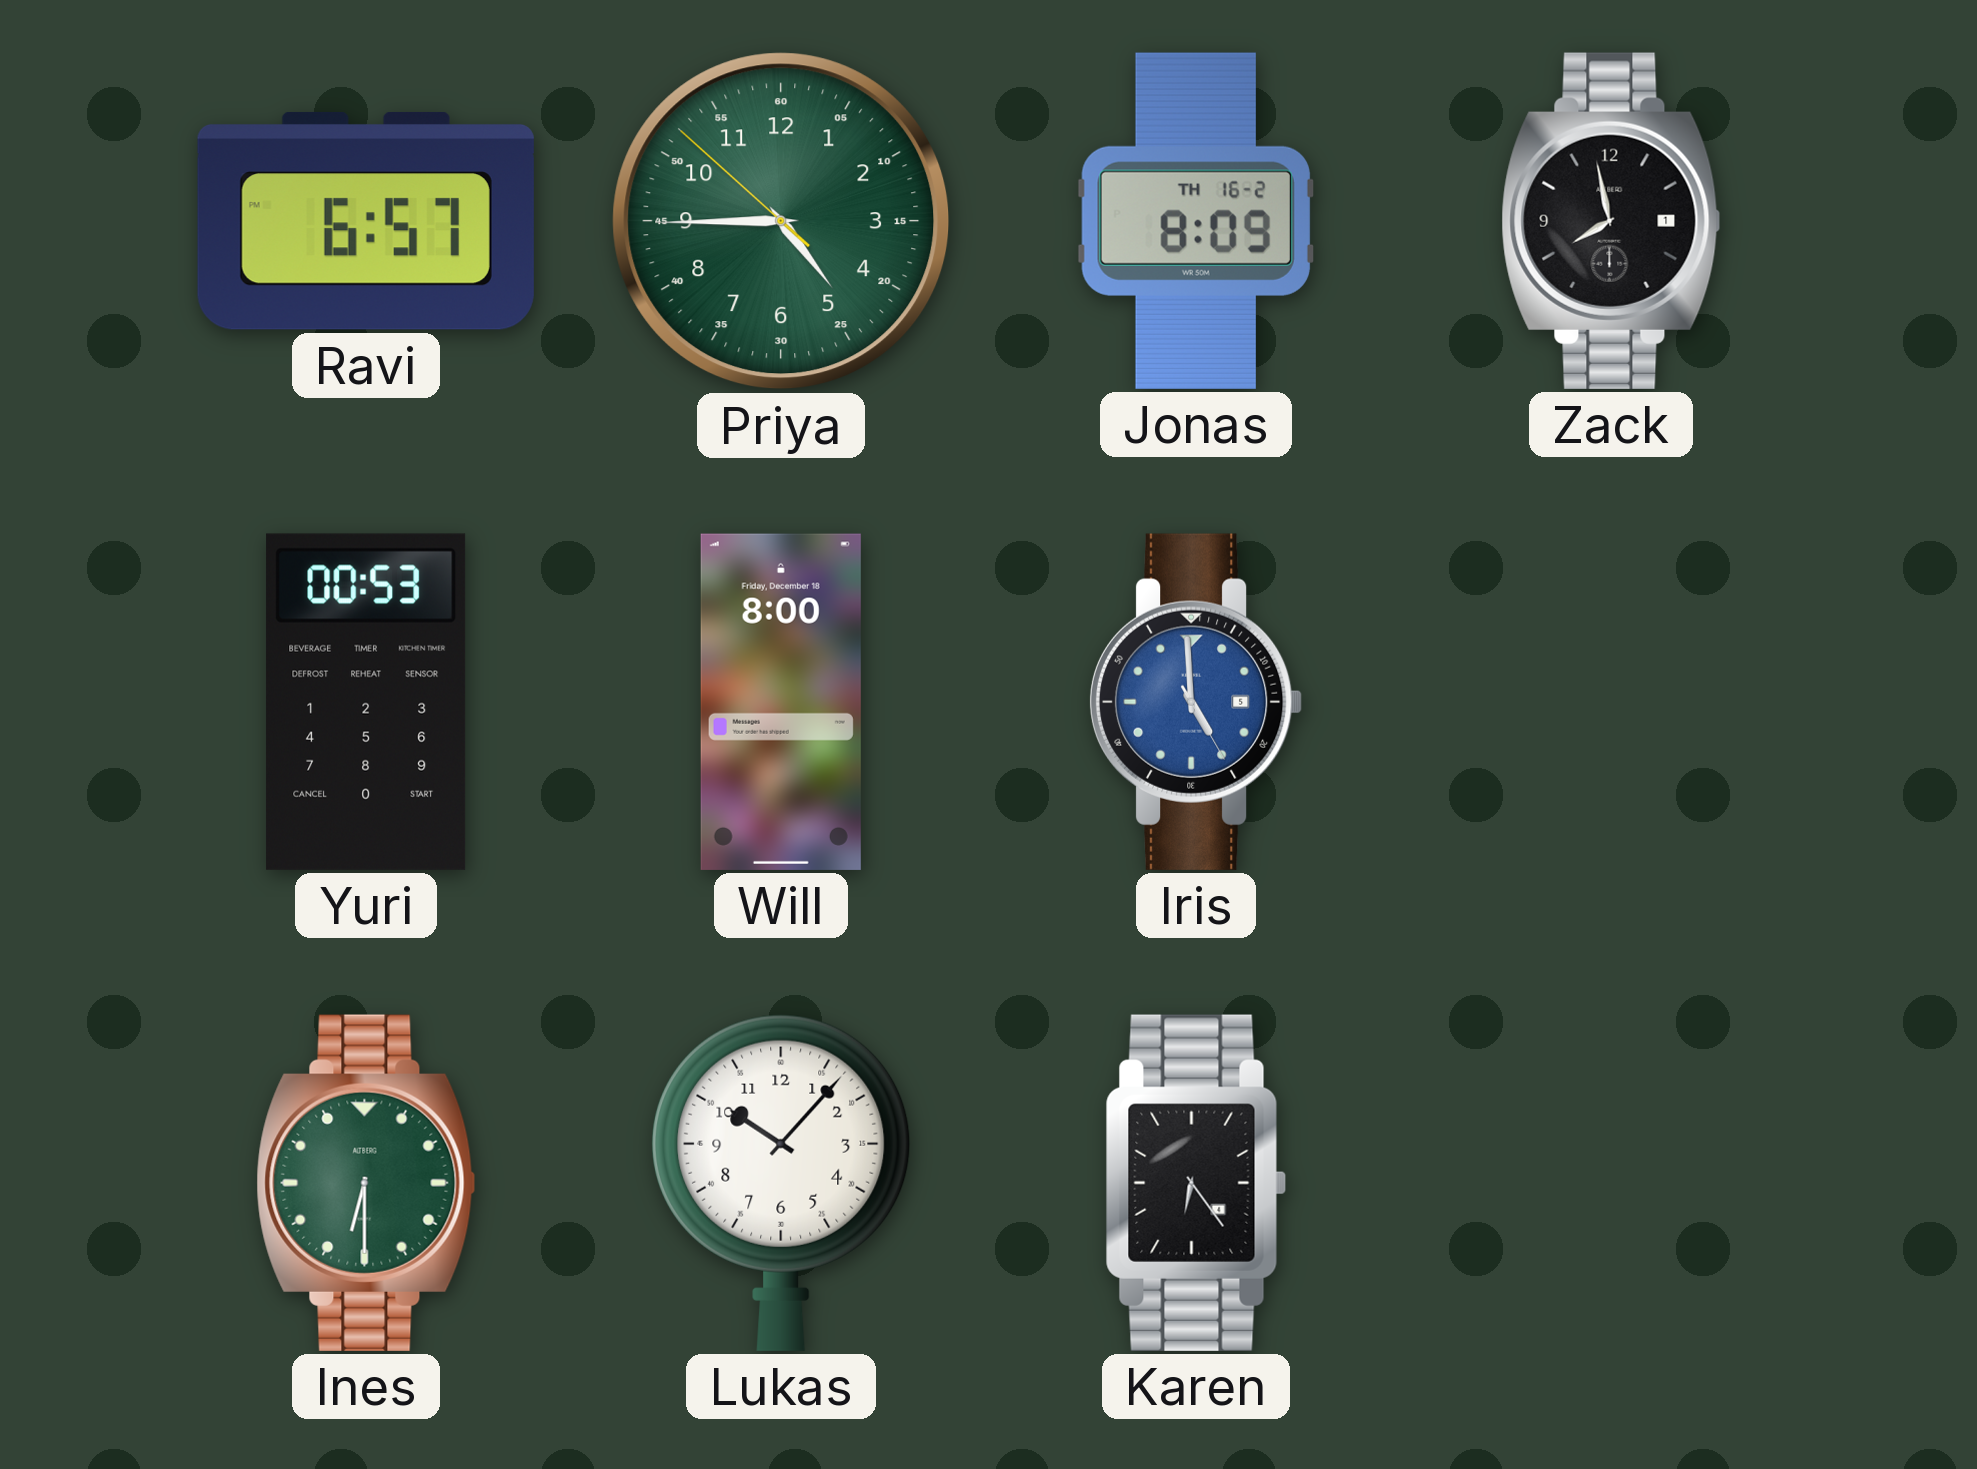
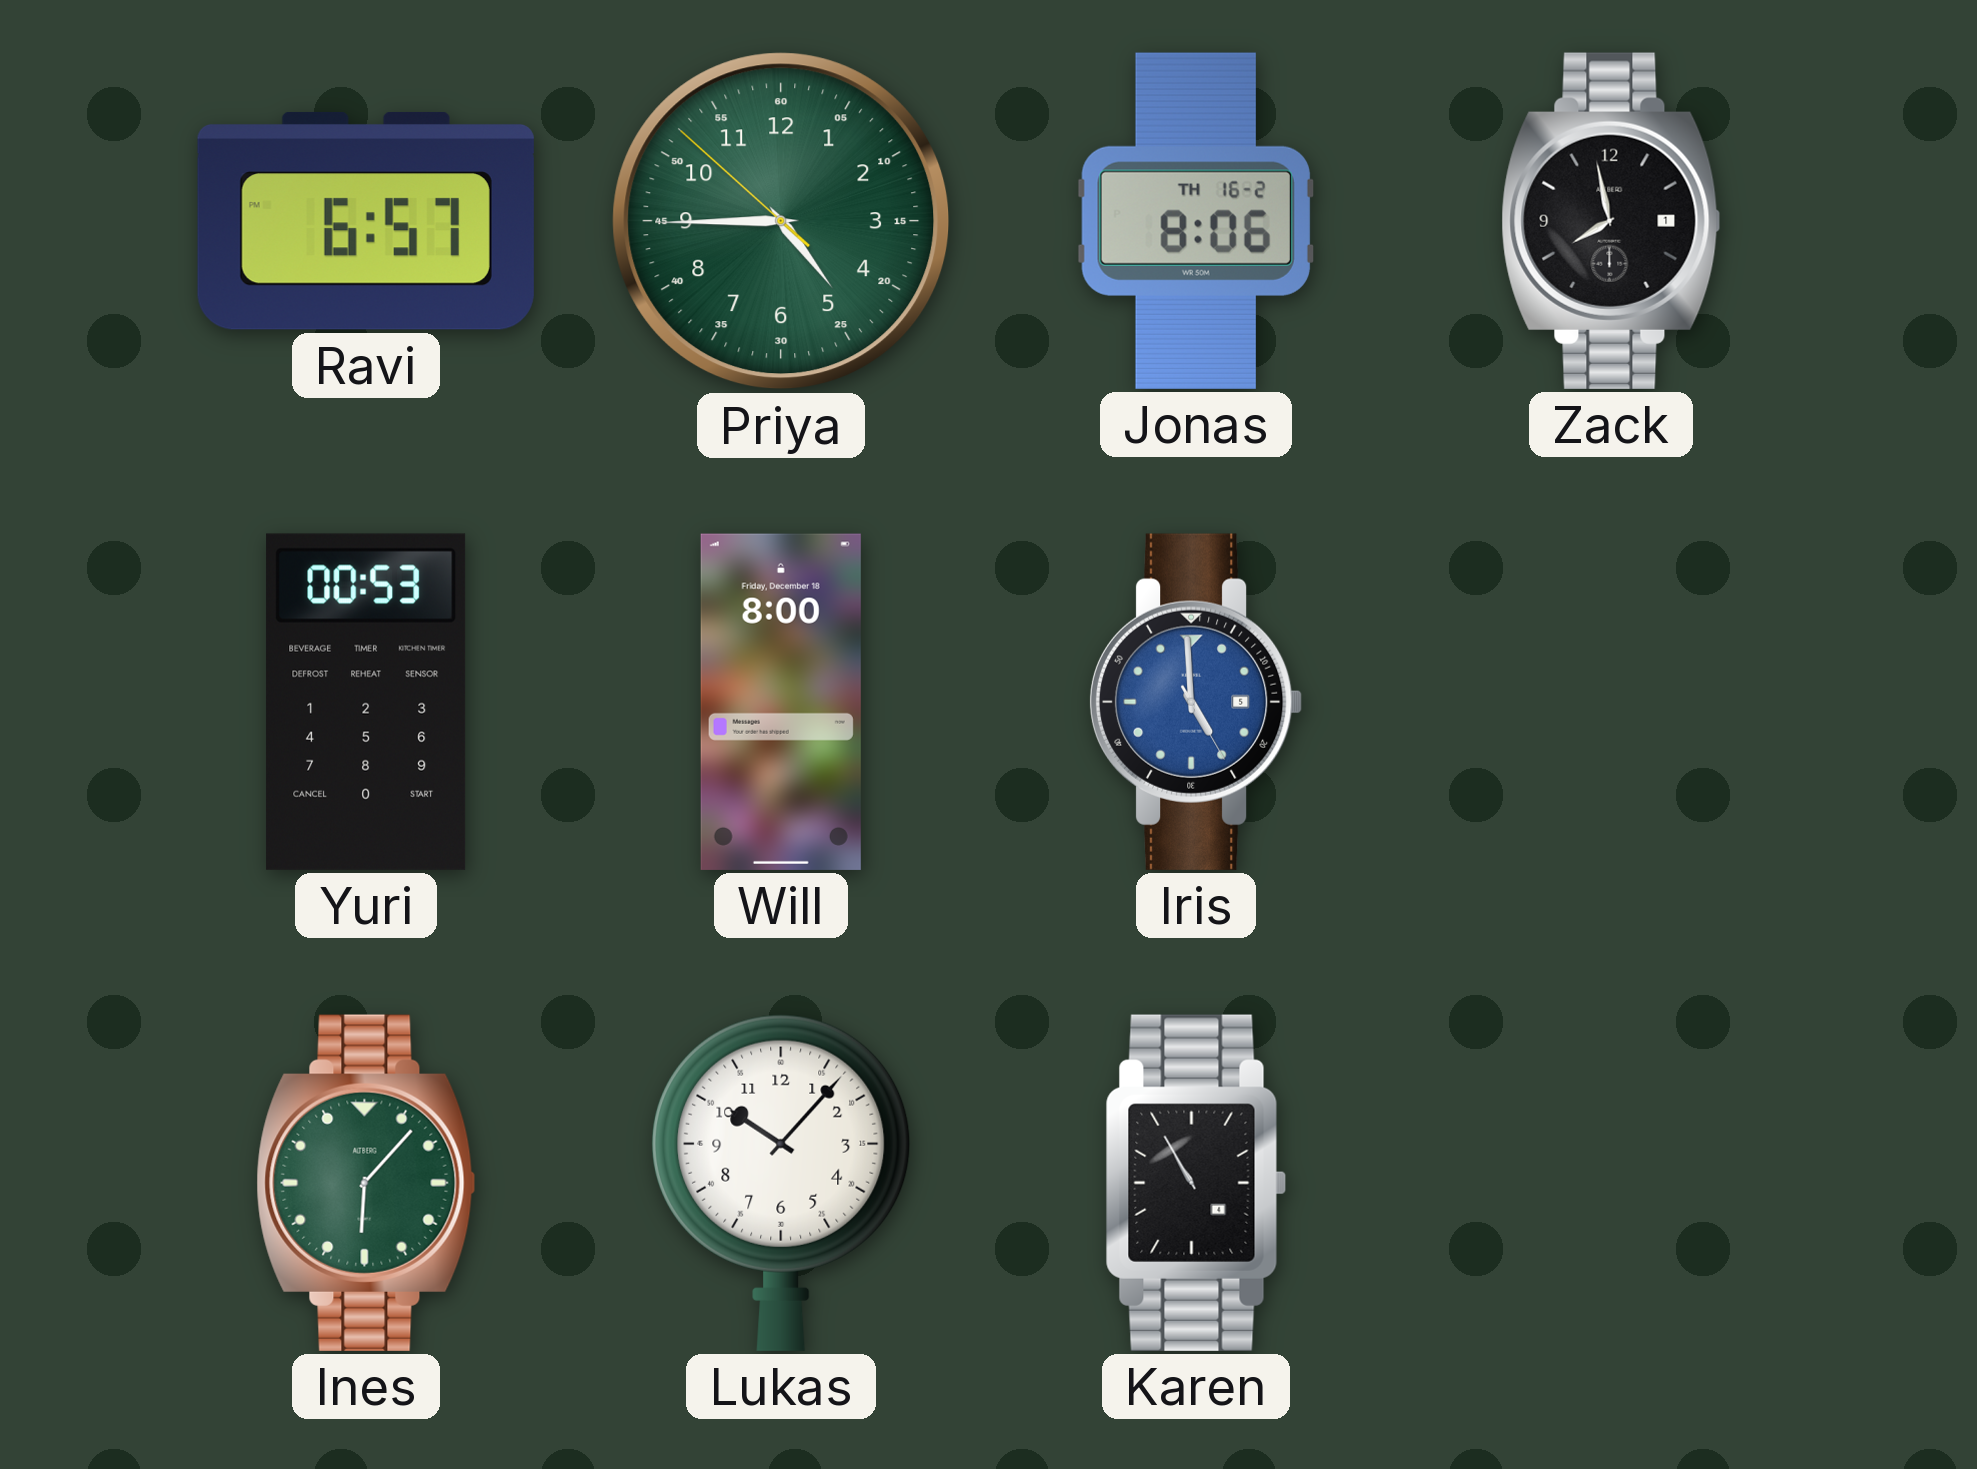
Jonas: 8:09 -> 8:06
Ines: 6:30 -> 6:07
Karen: 6:24 -> 10:55
